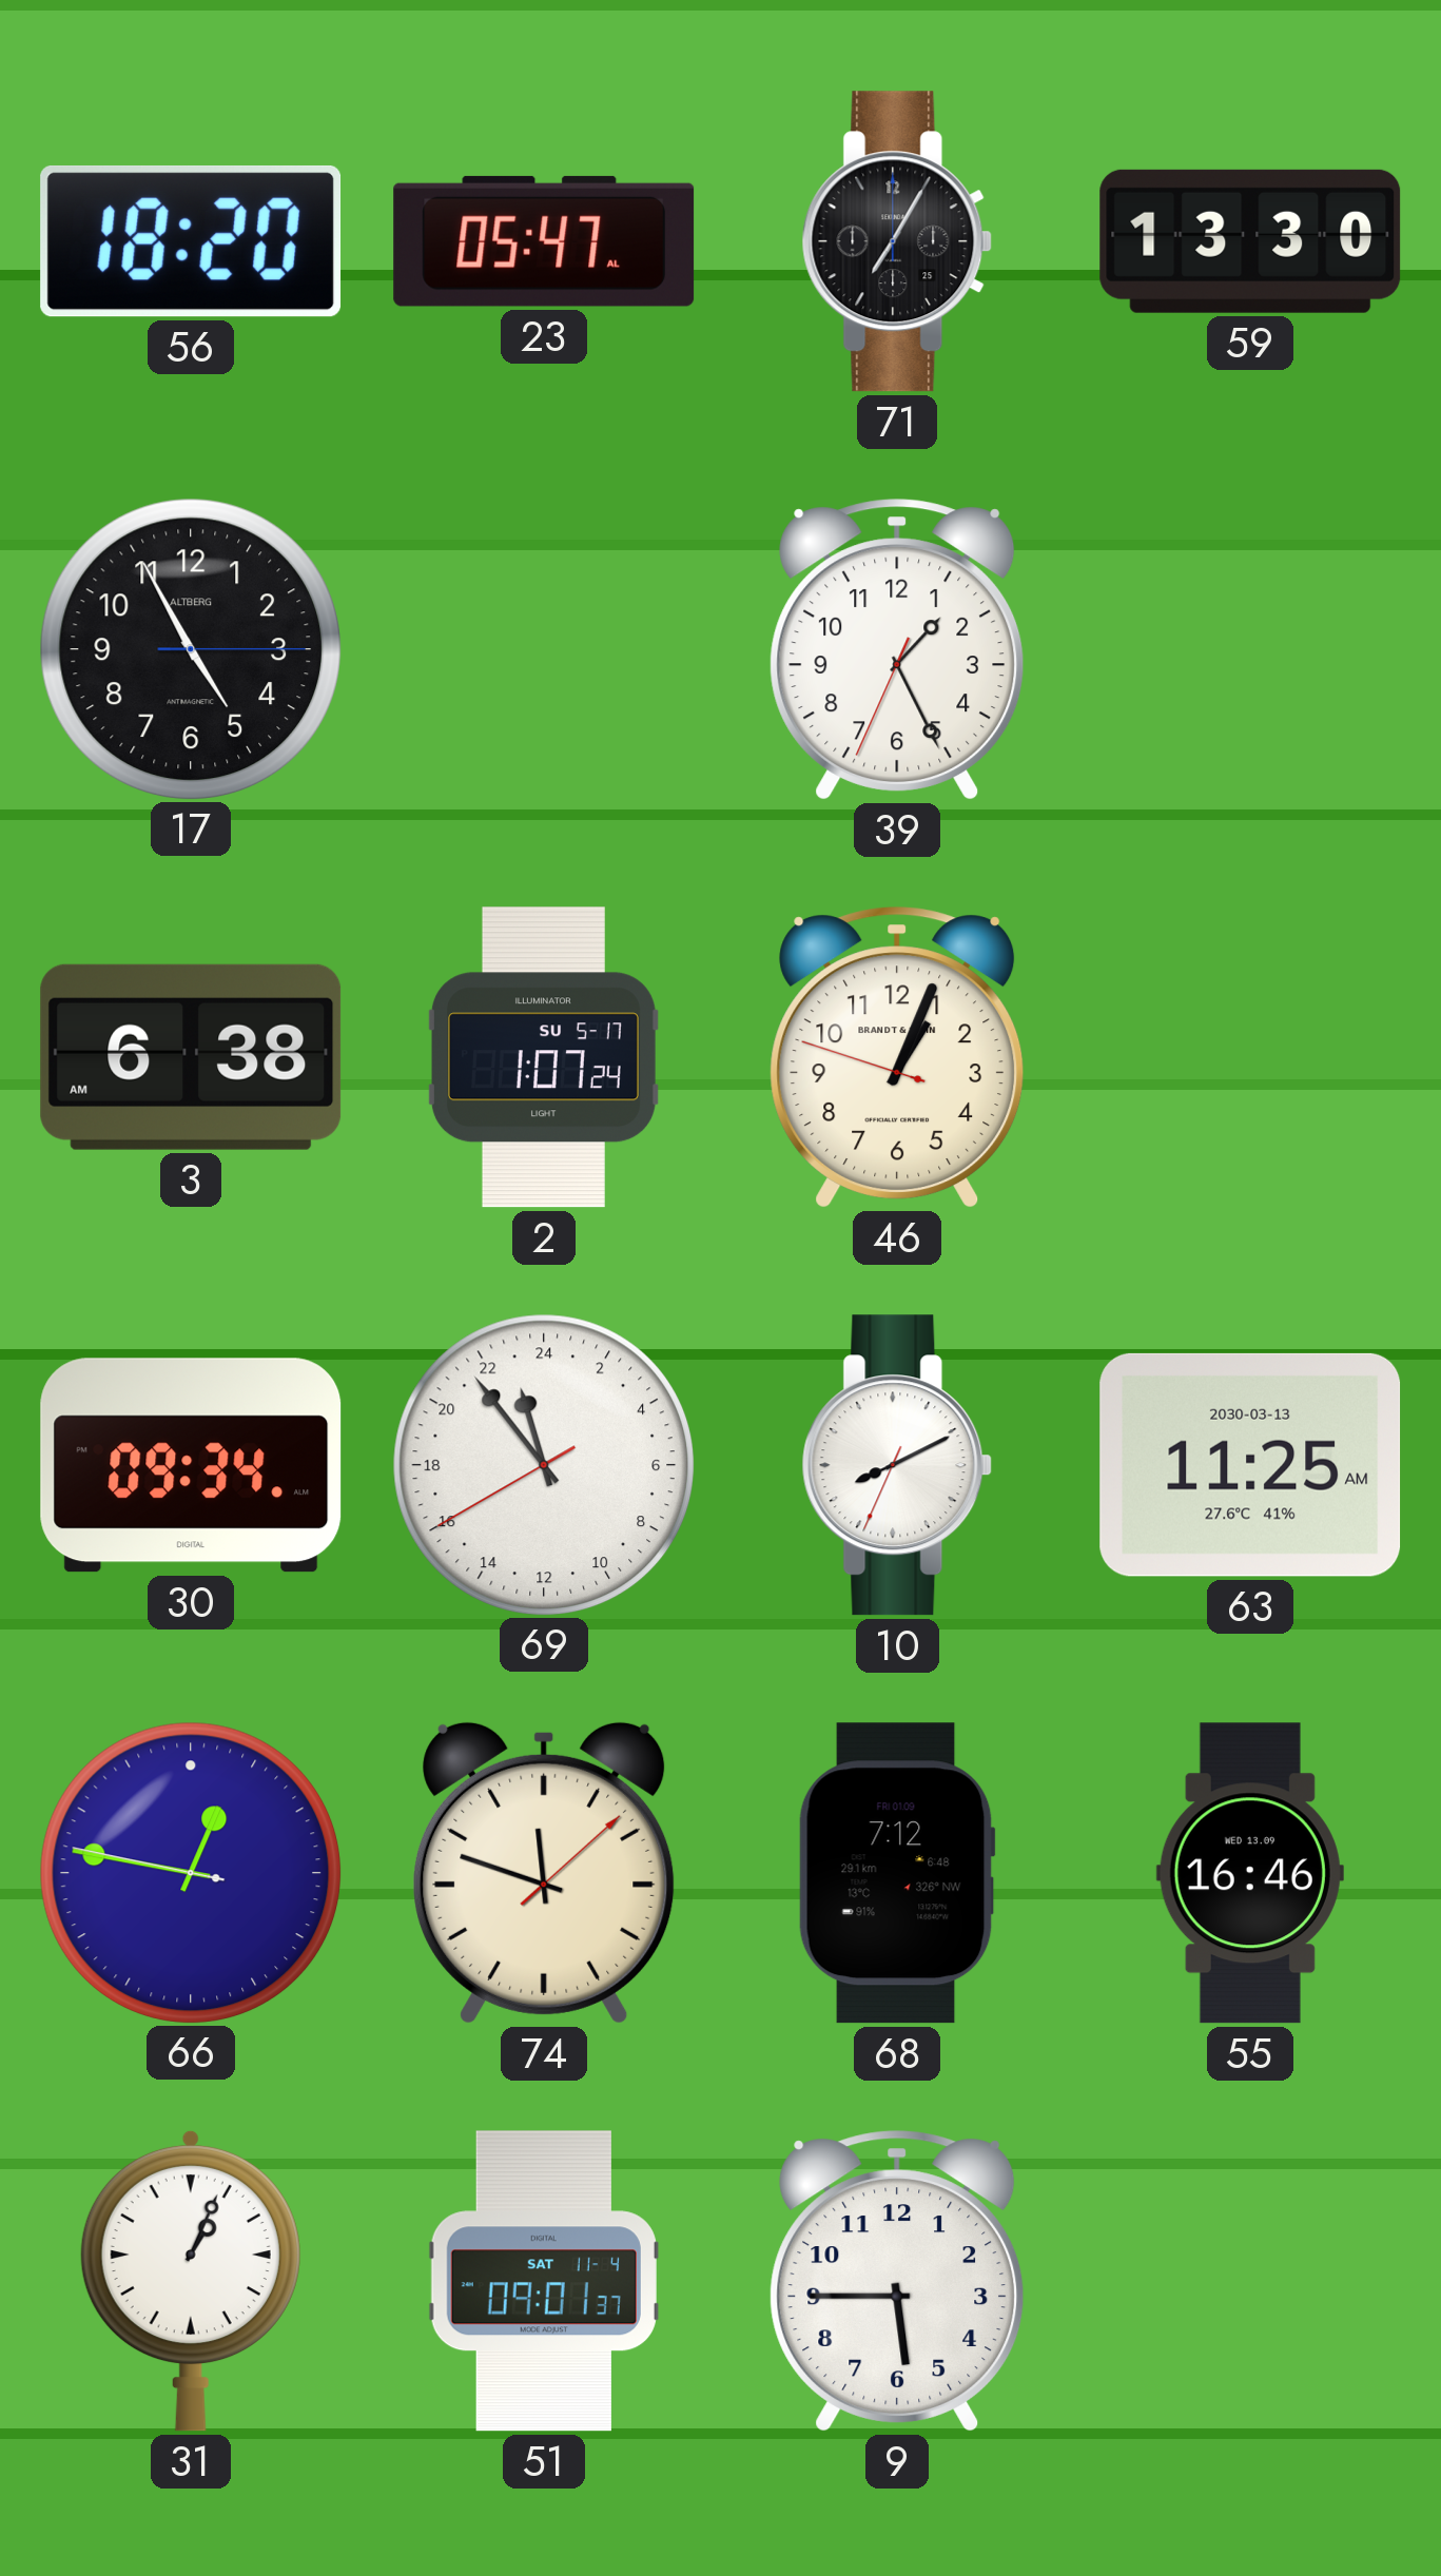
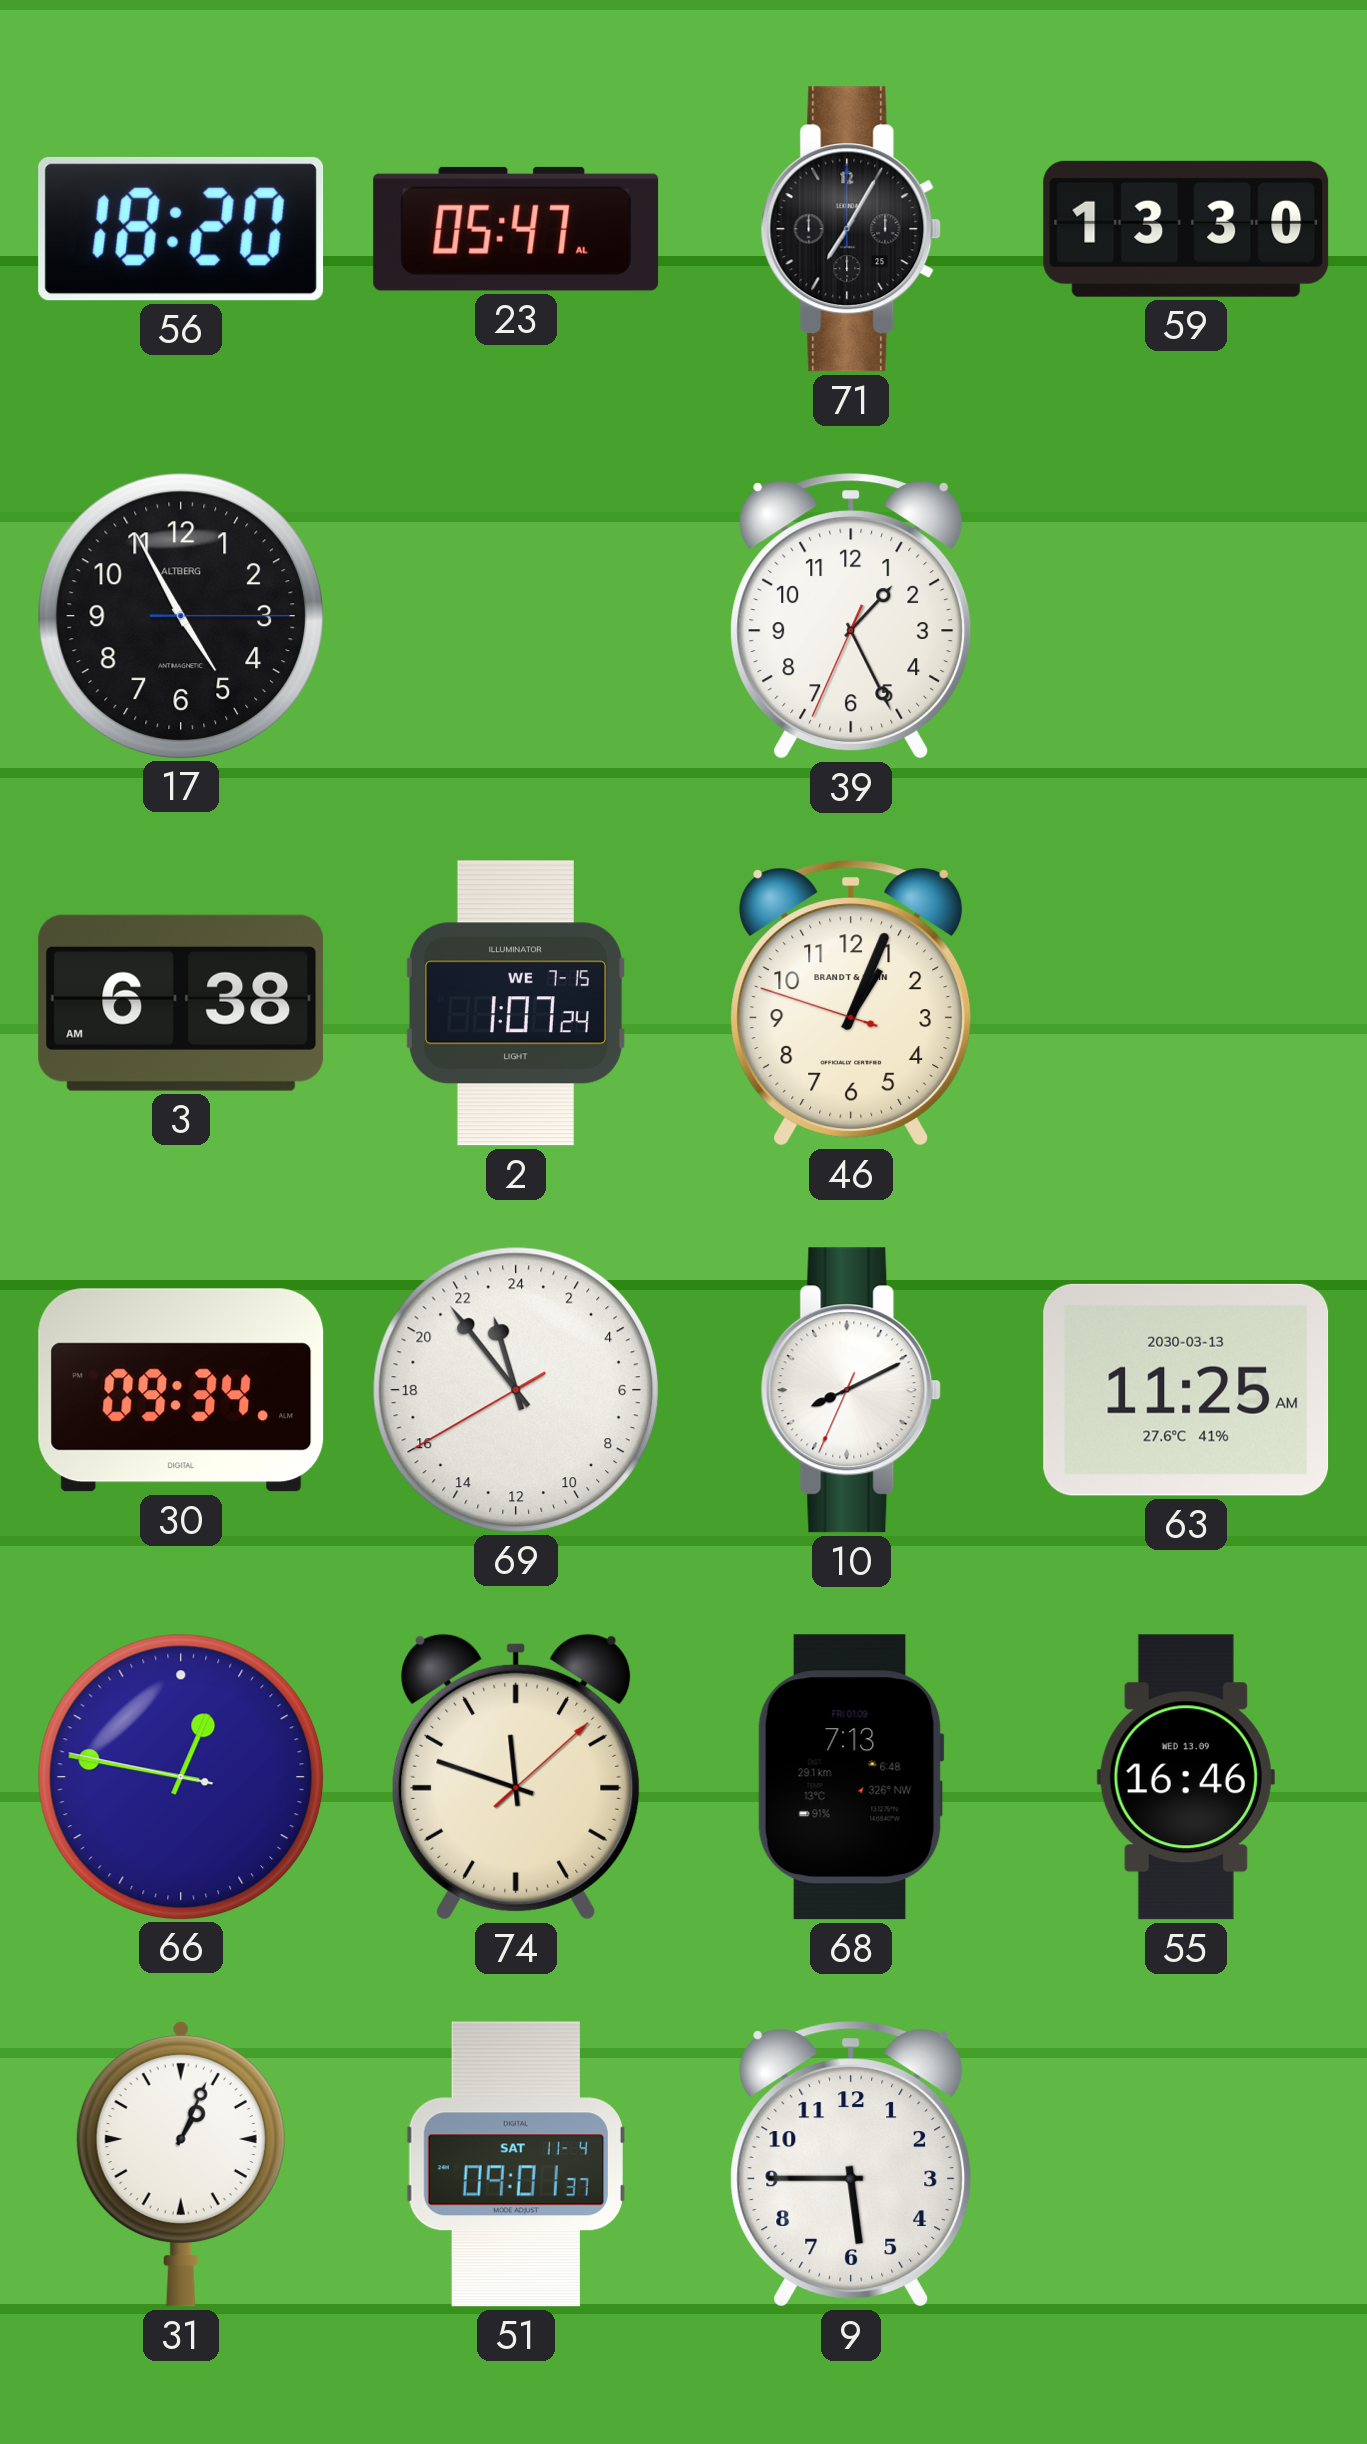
2 date: SU 5-17 -> WE 7-15
68: 7:12 -> 7:13
